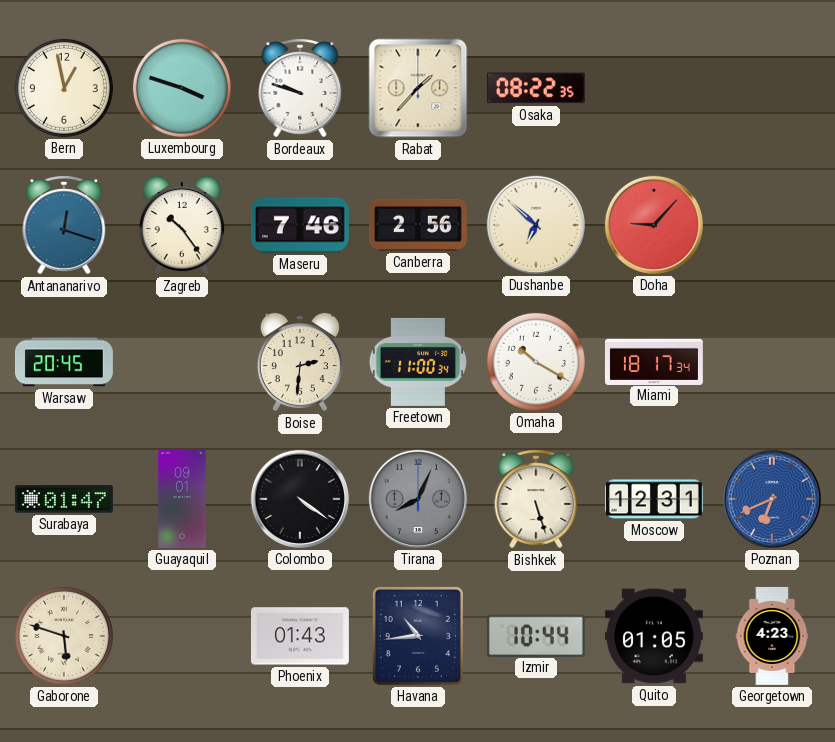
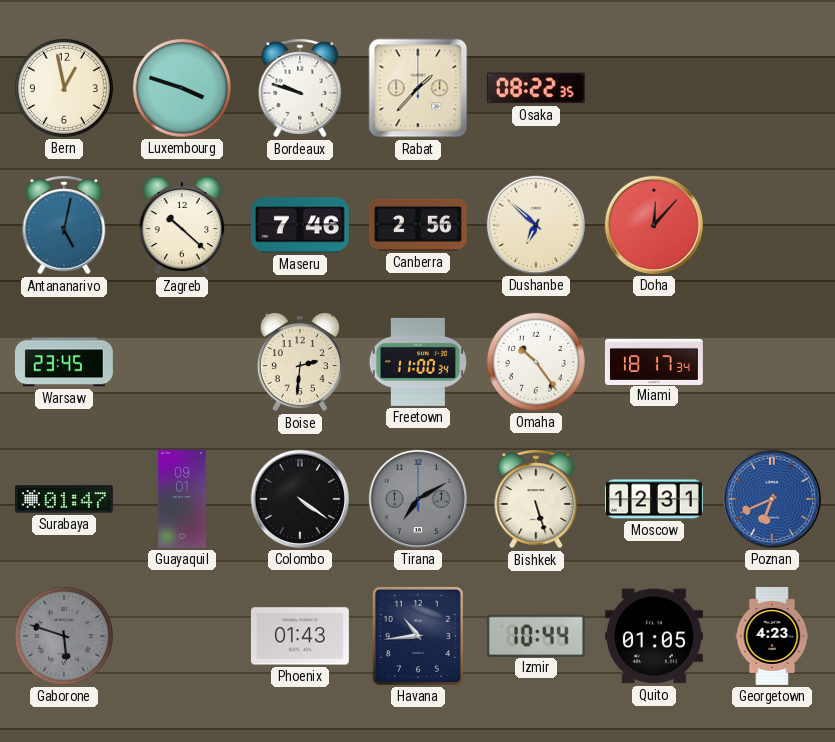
Antananarivo: 12:18 -> 5:02
Zagreb: 10:24 -> 10:22
Doha: 9:07 -> 12:07
Warsaw: 20:45 -> 23:45
Omaha: 10:20 -> 10:24
Tirana: 8:04 -> 7:10
Gaborone dial: cream -> grey
